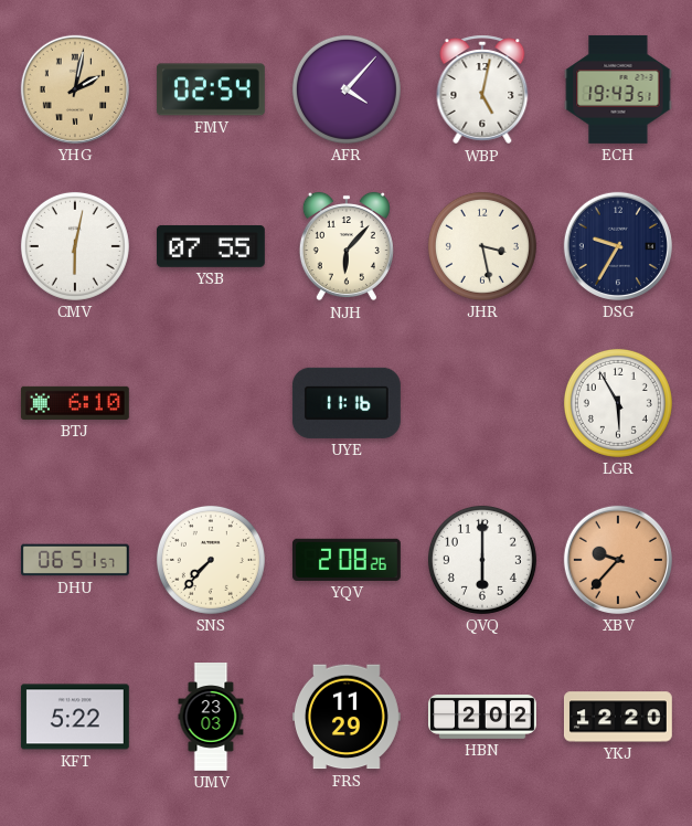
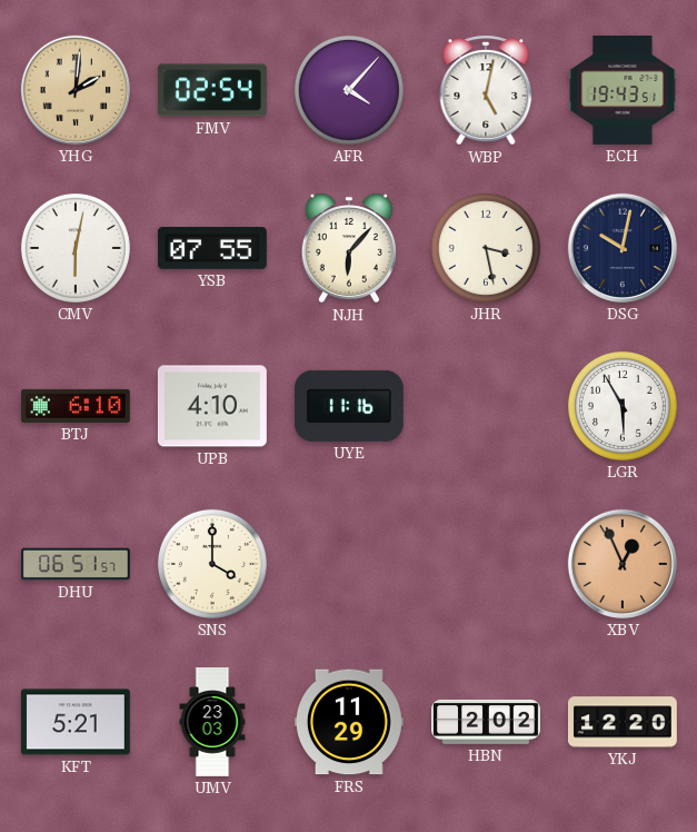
YHG: 2:02 -> 2:01
DSG: 9:35 -> 10:02
UPB: none -> 4:10
SNS: 7:37 -> 4:00
YQV: 2:08 -> none
QVQ: 6:00 -> none
XBV: 9:37 -> 12:56
KFT: 5:22 -> 5:21
